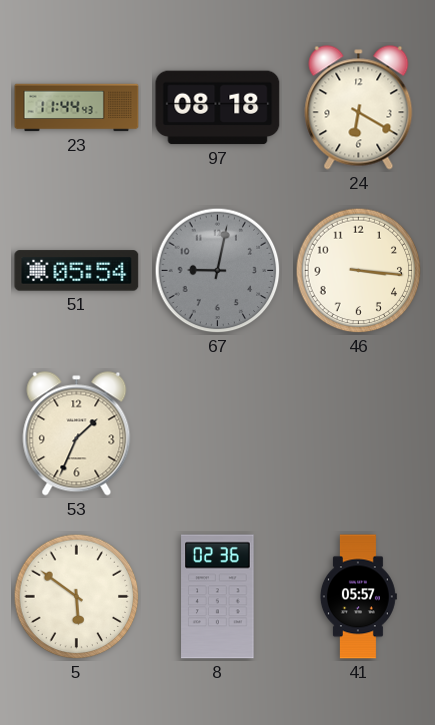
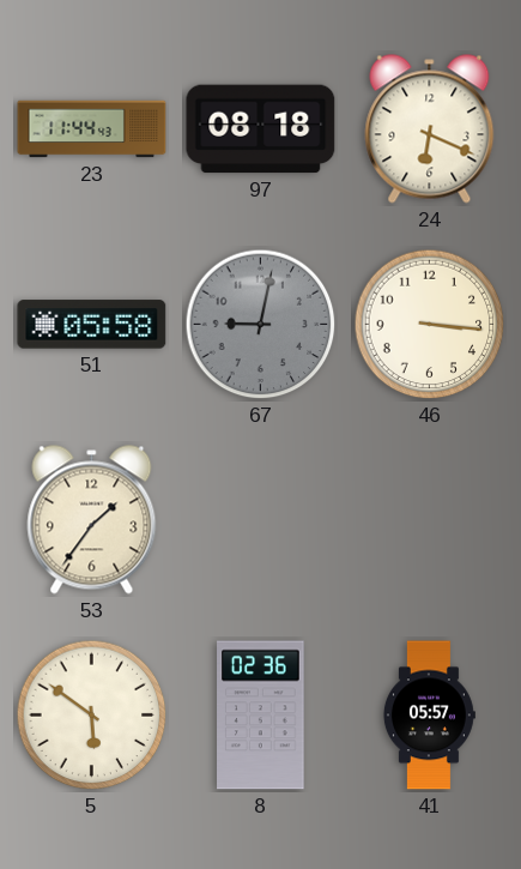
24: 6:20 -> 6:19
51: 05:54 -> 05:58
53: 1:34 -> 1:36
